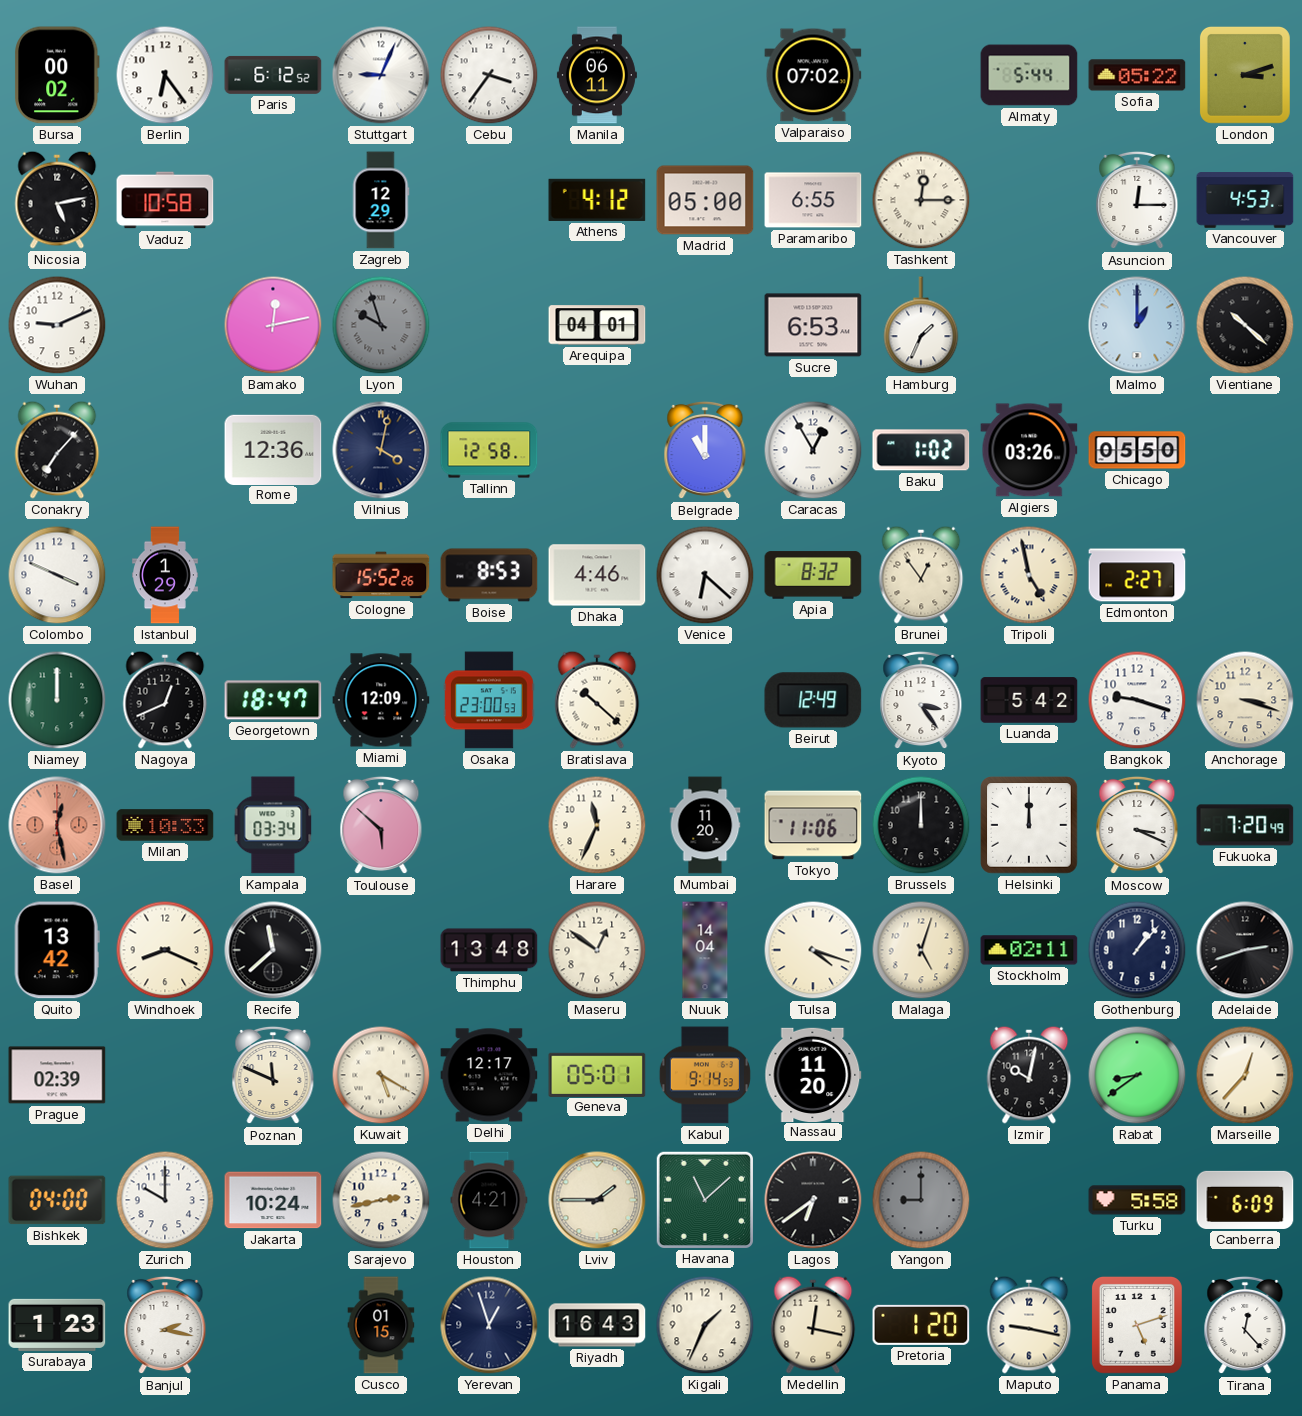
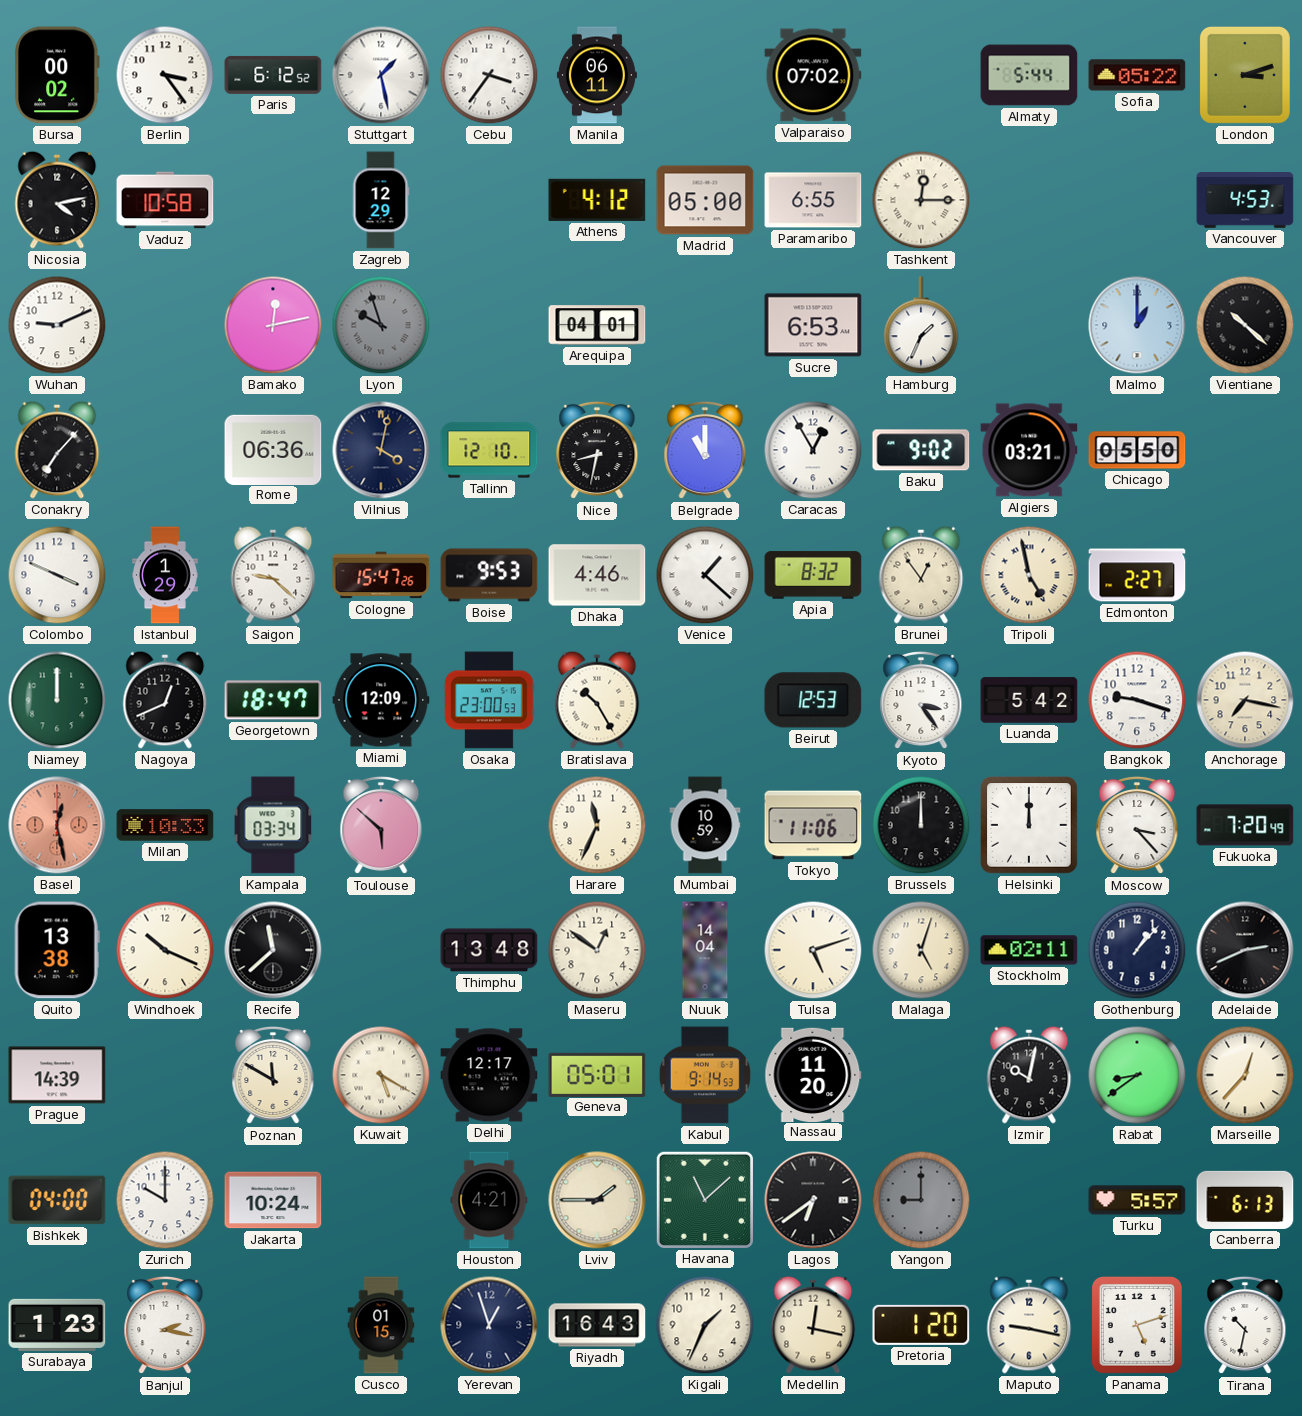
Berlin: 6:24 -> 3:24
Stuttgart: 9:04 -> 1:28
Nicosia: 5:13 -> 4:13
Asuncion: 12:15 -> none
Rome: 12:36 -> 06:36
Tallinn: 12:58 -> 12:10
Nice: none -> 8:32
Baku: 1:02 -> 9:02
Algiers: 03:26 -> 03:21
Saigon: none -> 9:22
Cologne: 15:52 -> 15:47
Boise: 8:53 -> 9:53
Venice: 6:22 -> 1:22
Bratislava: 10:22 -> 10:25
Beirut: 12:49 -> 12:53
Anchorage: 3:18 -> 7:17
Mumbai: 11:20 -> 10:59
Moscow: 3:19 -> 3:23
Quito: 13:42 -> 13:38
Windhoek: 8:19 -> 10:19
Tulsa: 4:18 -> 5:12
Adelaide: 2:42 -> 2:41
Prague: 02:39 -> 14:39
Poznan: 11:49 -> 11:50
Sarajevo: 2:43 -> none
Turku: 5:58 -> 5:57
Canberra: 6:09 -> 6:13
Tirana: 12:23 -> 10:32
